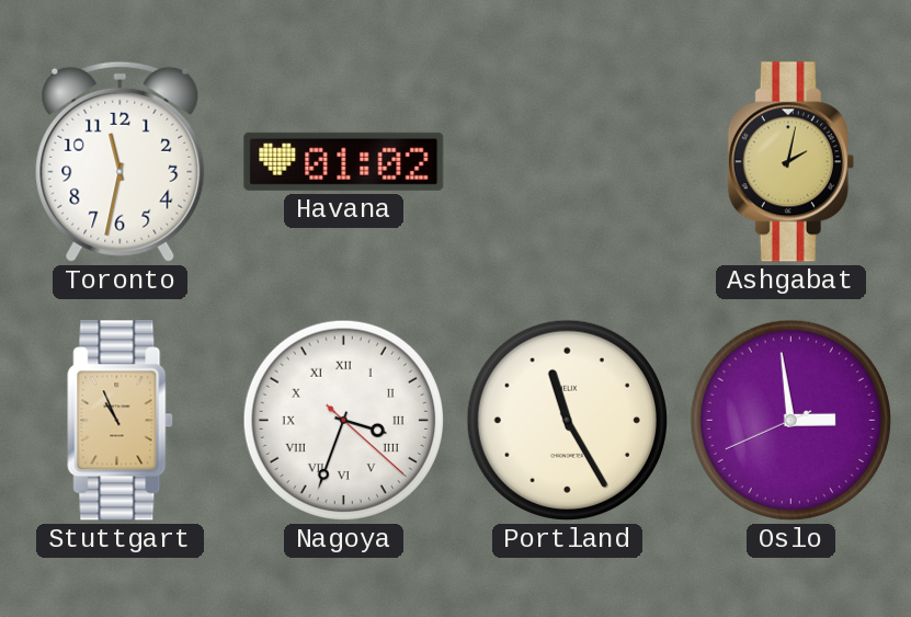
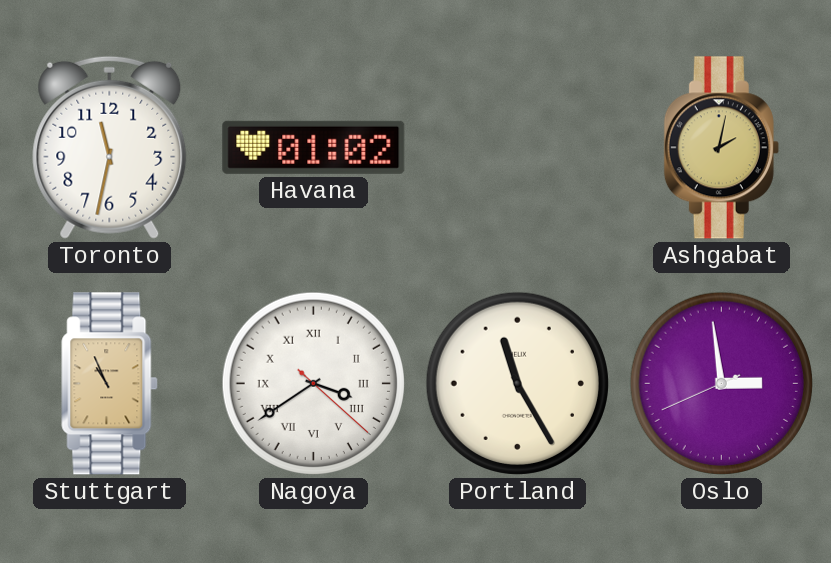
Nagoya: 3:33 -> 3:39
